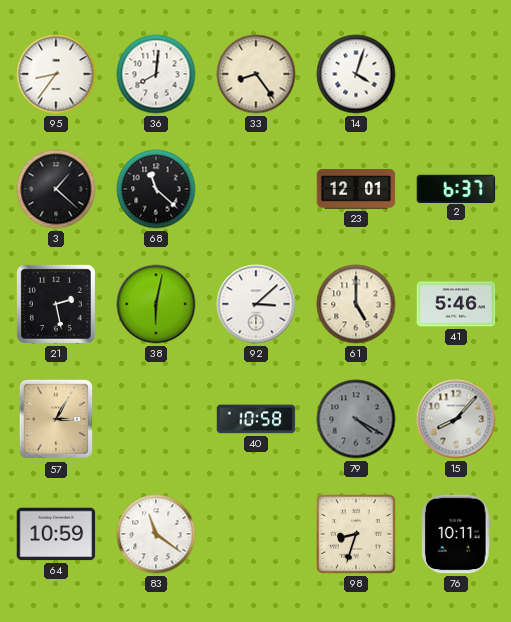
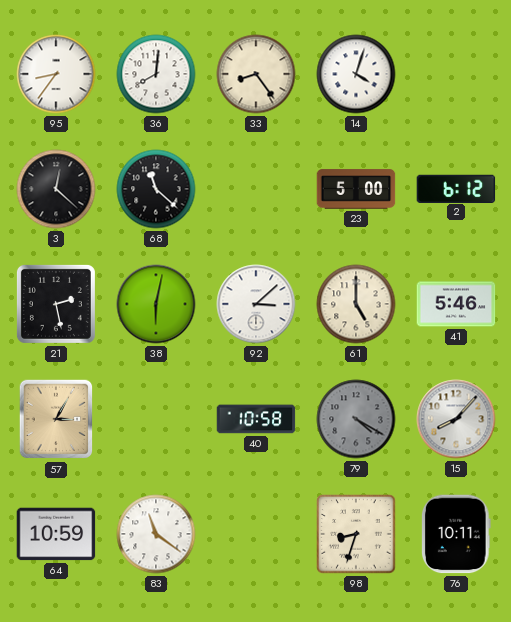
3: 1:22 -> 12:22
23: 12:01 -> 5:00
2: 6:37 -> 6:12
